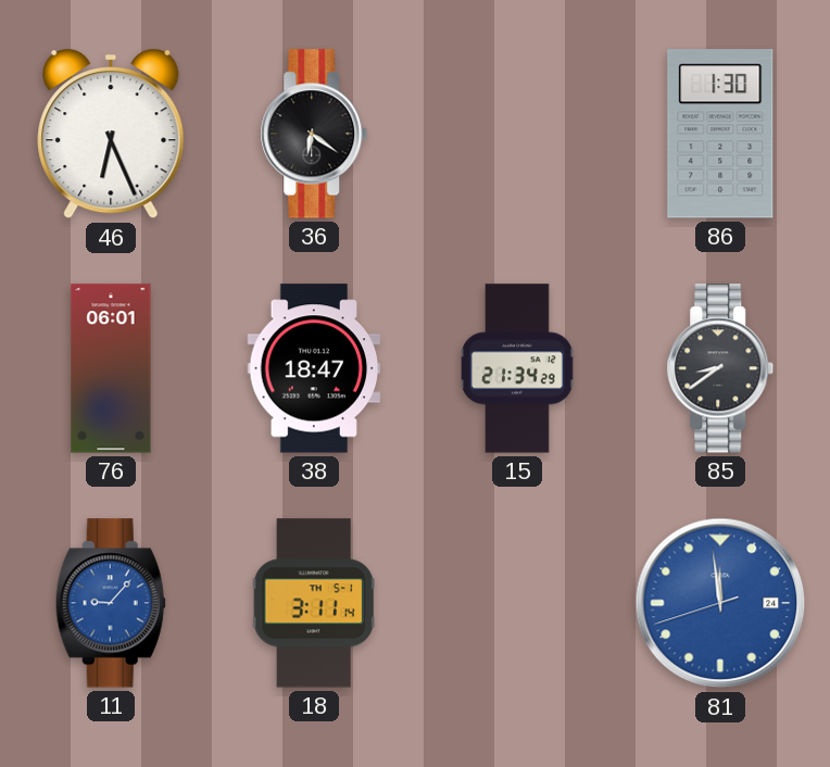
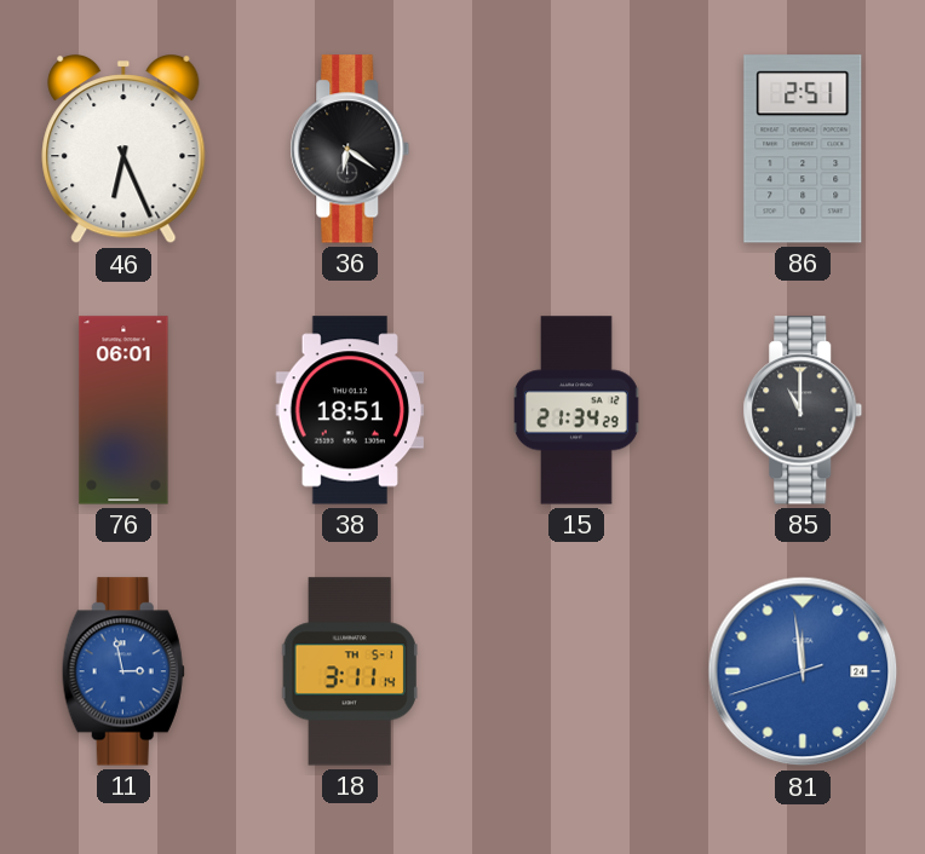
86: 1:30 -> 2:51
38: 18:47 -> 18:51
85: 8:39 -> 11:00
11: 9:07 -> 2:58
